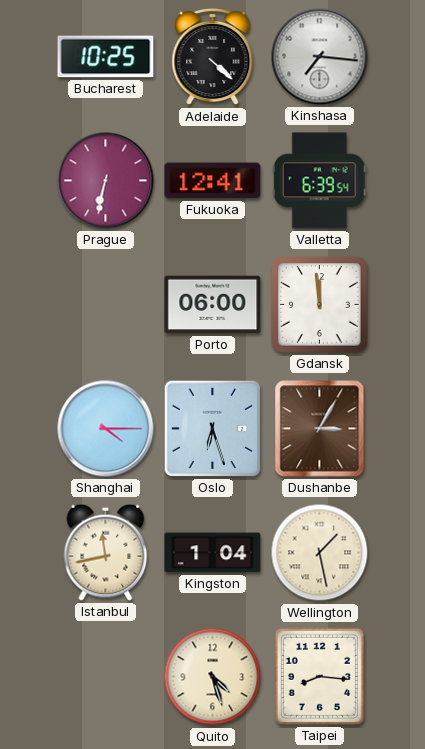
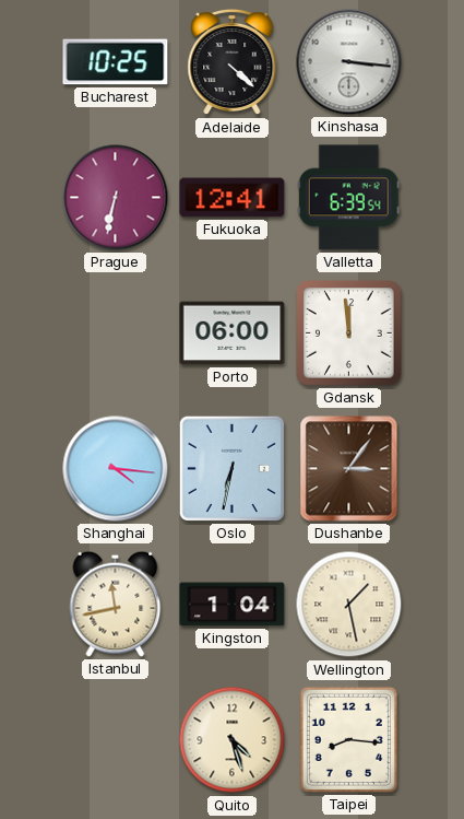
Kinshasa: 7:16 -> 3:16
Shanghai: 4:15 -> 4:16
Oslo: 6:27 -> 6:32
Dushanbe: 3:05 -> 3:06
